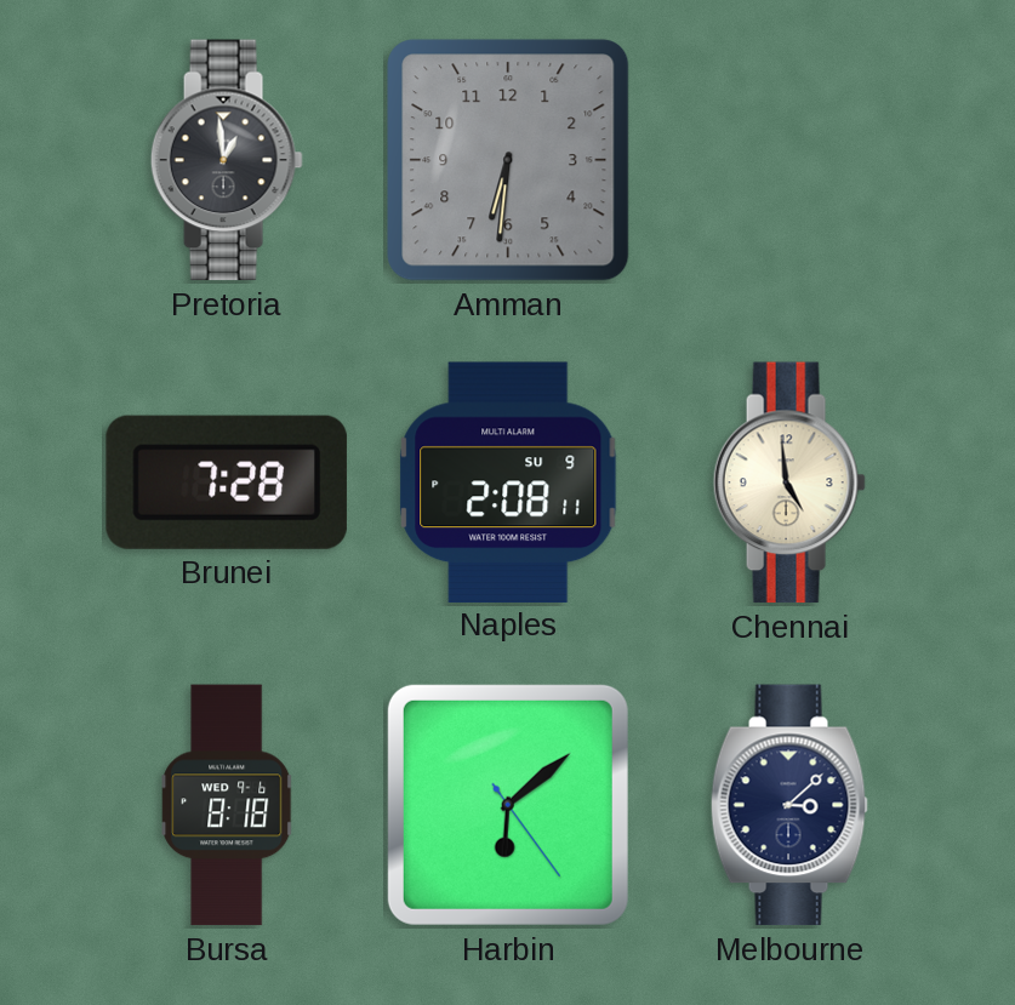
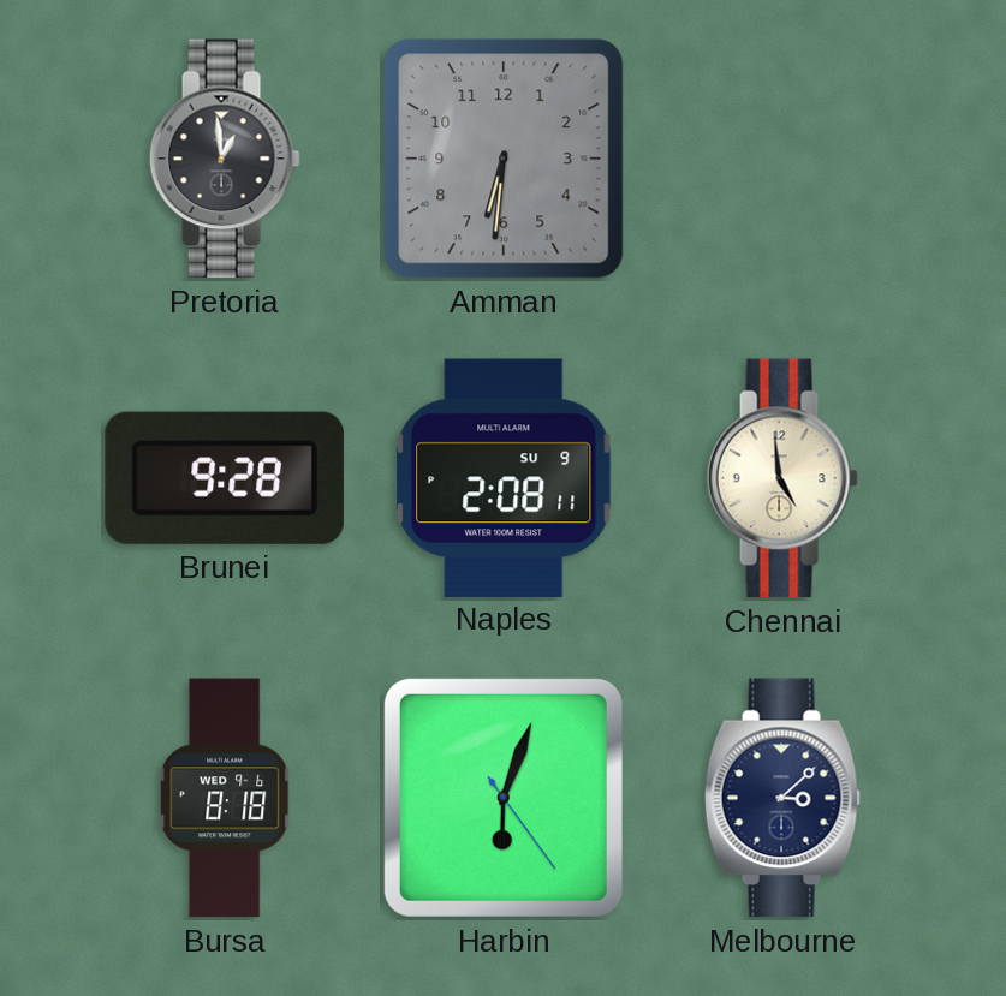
Brunei: 7:28 -> 9:28
Harbin: 6:08 -> 6:03
